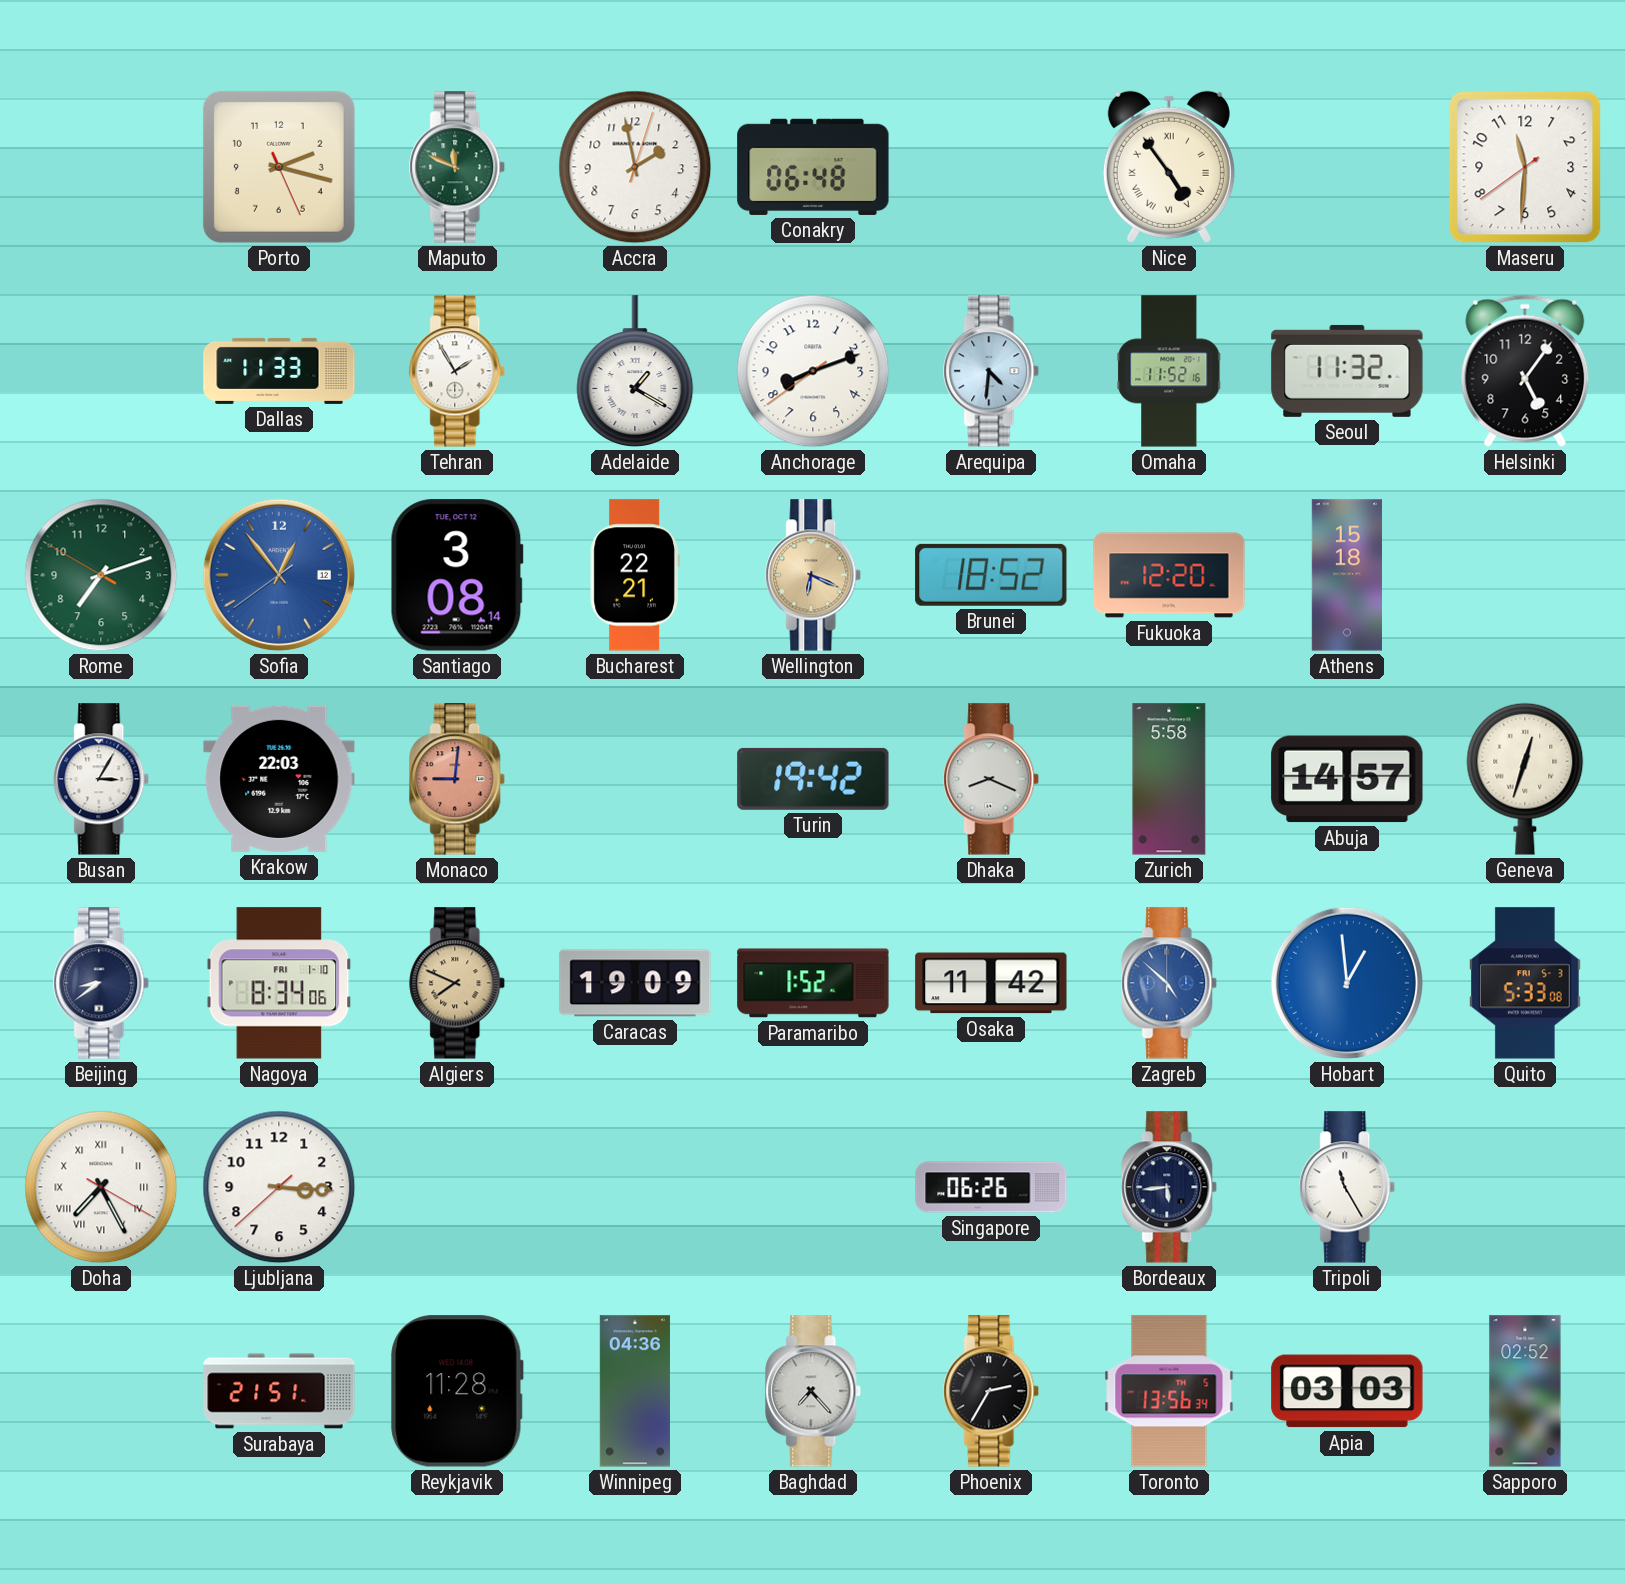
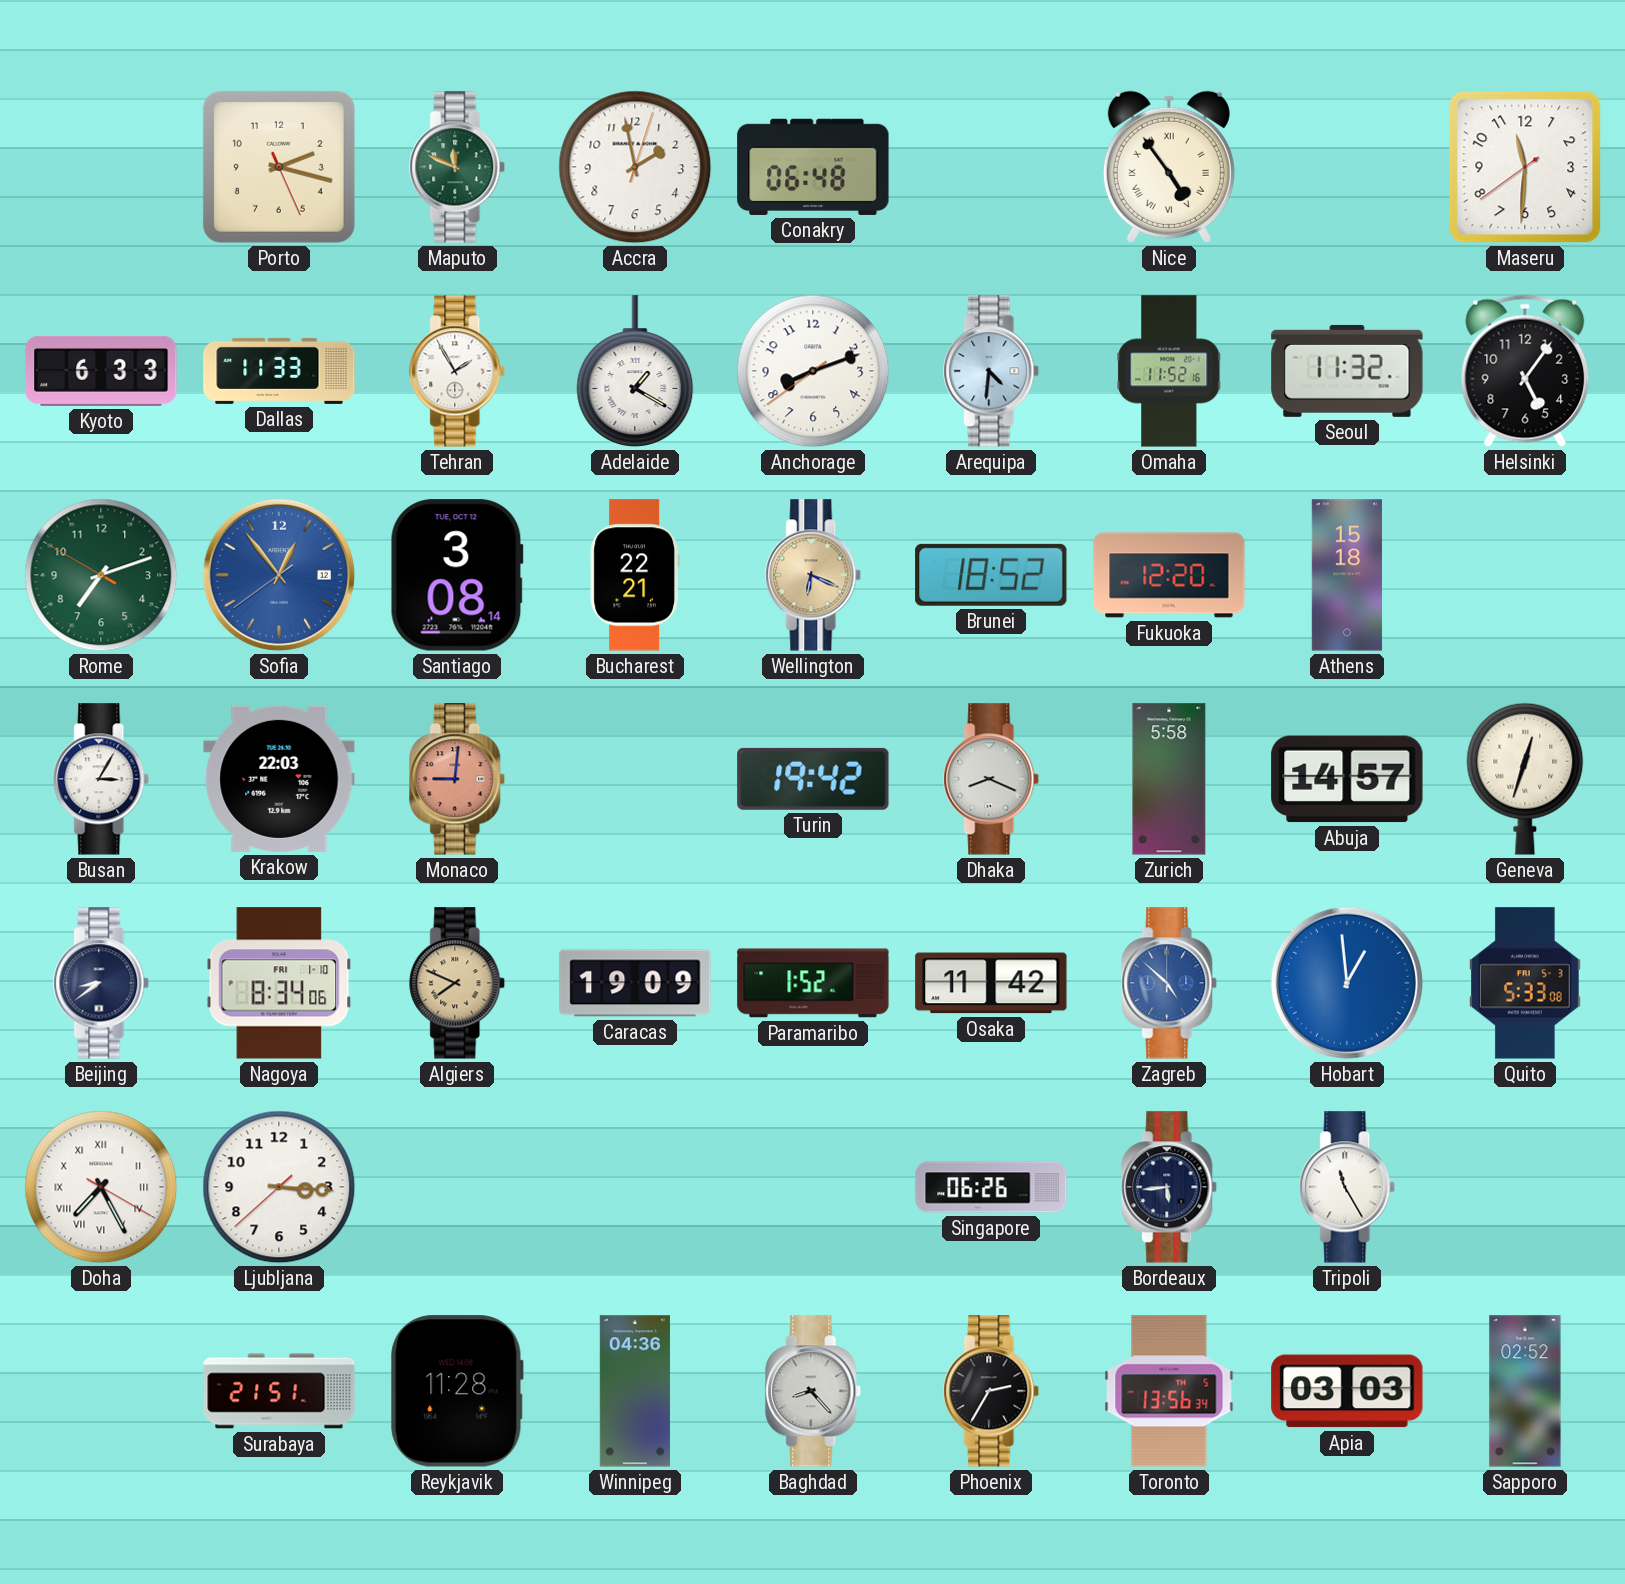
Kyoto: none -> 6:33
Baghdad: 7:23 -> 8:23
